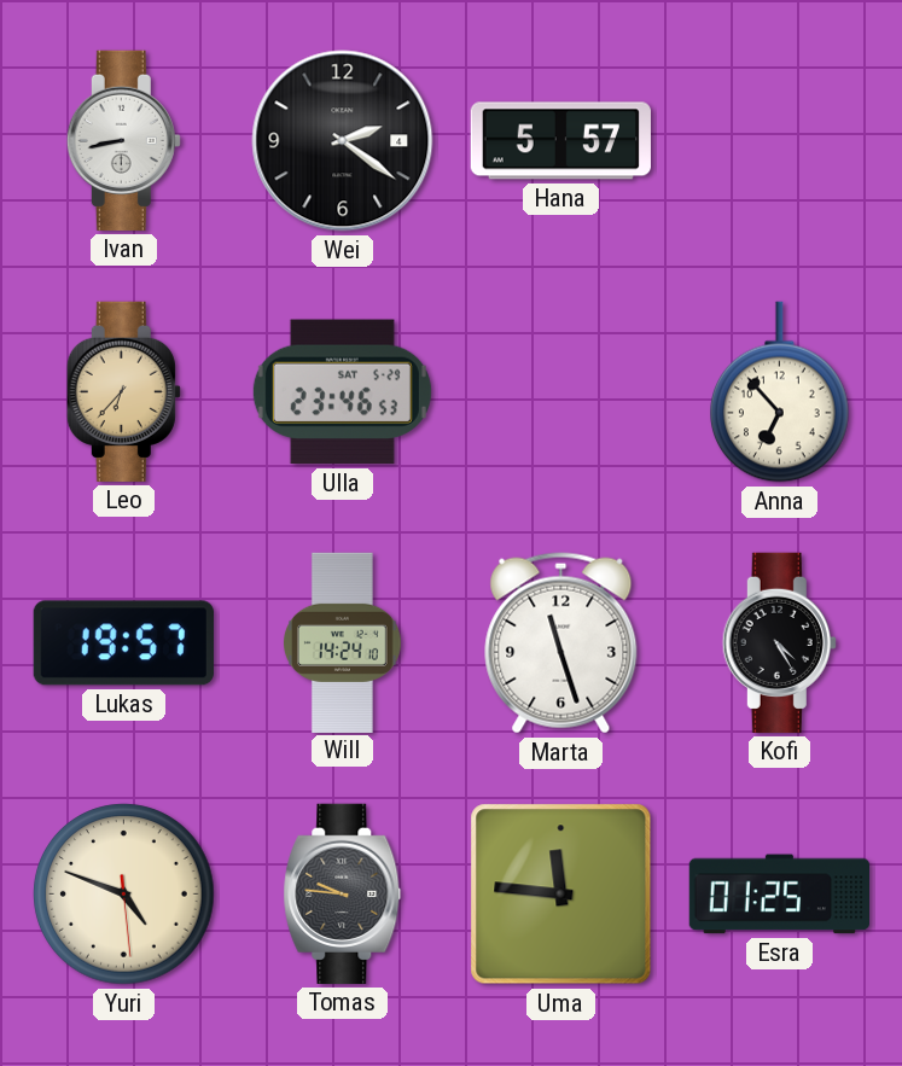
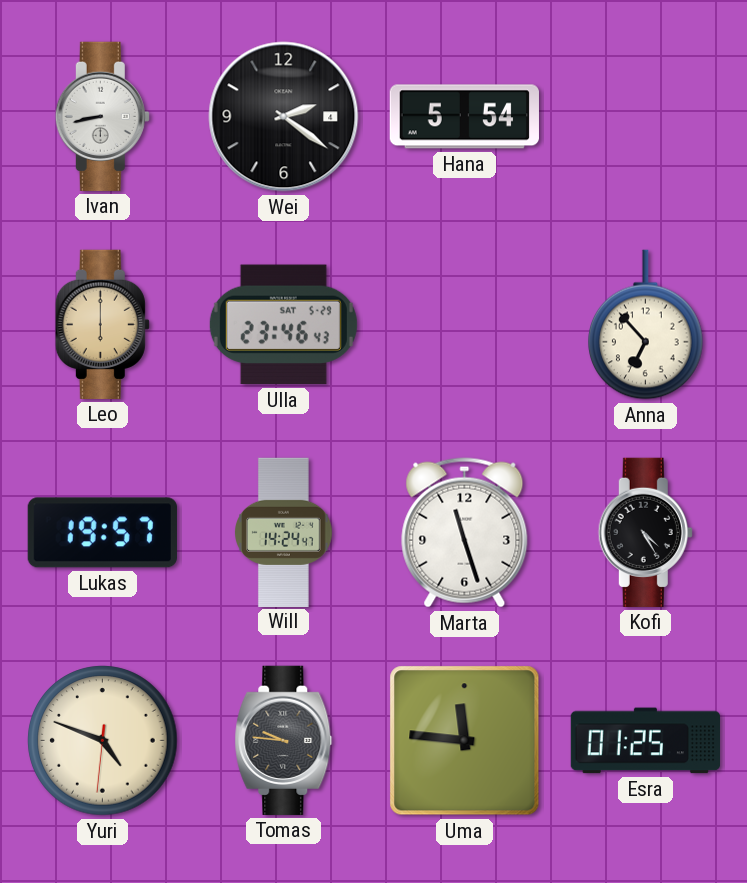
Hana: 5:57 -> 5:54
Leo: 6:37 -> 6:00
Ulla: 23:46:53 -> 23:46:43
Will: 14:24:10 -> 14:24:47
Yuri: 4:48:29 -> 4:48:31
